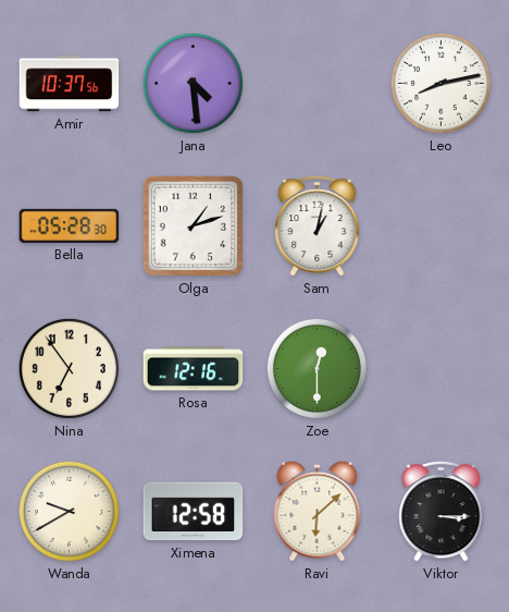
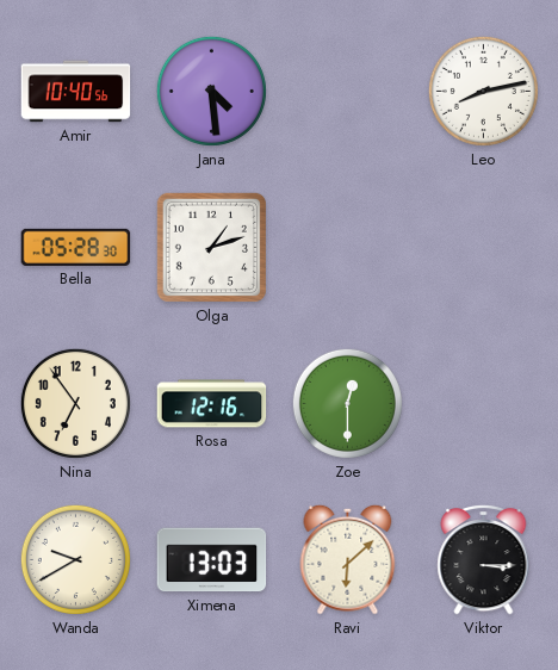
Amir: 10:37 -> 10:40
Sam: 1:02 -> none
Ximena: 12:58 -> 13:03
